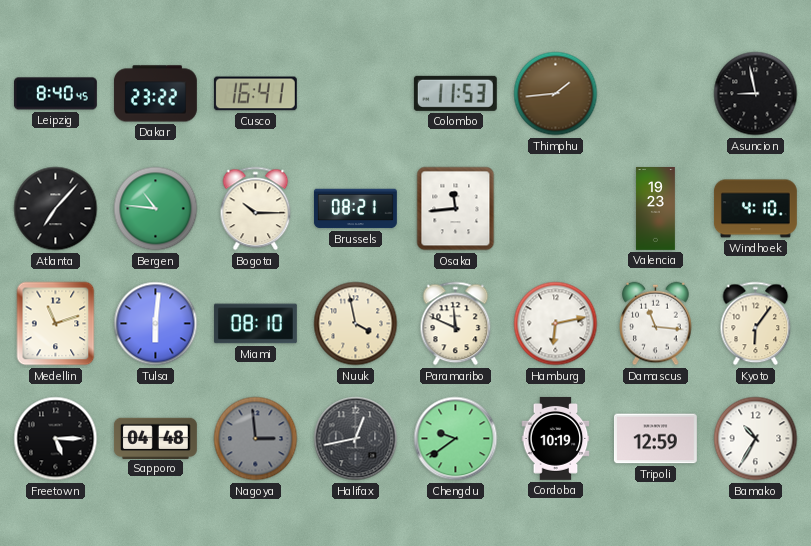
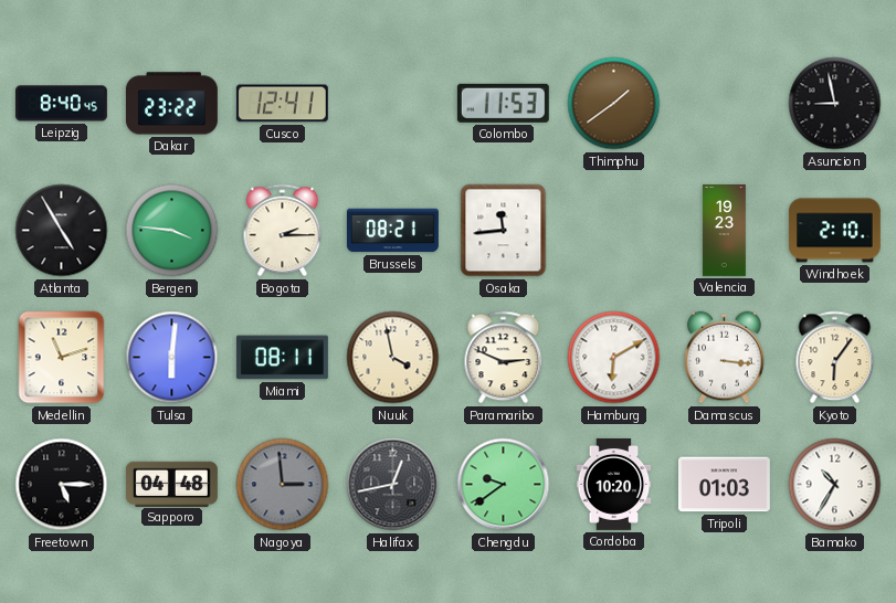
Cusco: 16:41 -> 12:41
Thimphu: 1:44 -> 1:39
Atlanta: 7:07 -> 4:55
Bergen: 10:46 -> 3:46
Bogota: 10:15 -> 2:15
Windhoek: 4:10 -> 2:10
Miami: 08:10 -> 08:11
Paramaribo: 11:49 -> 2:49
Hamburg: 6:13 -> 6:10
Damascus: 11:16 -> 3:16
Cordoba: 10:19 -> 10:20
Tripoli: 12:59 -> 01:03
